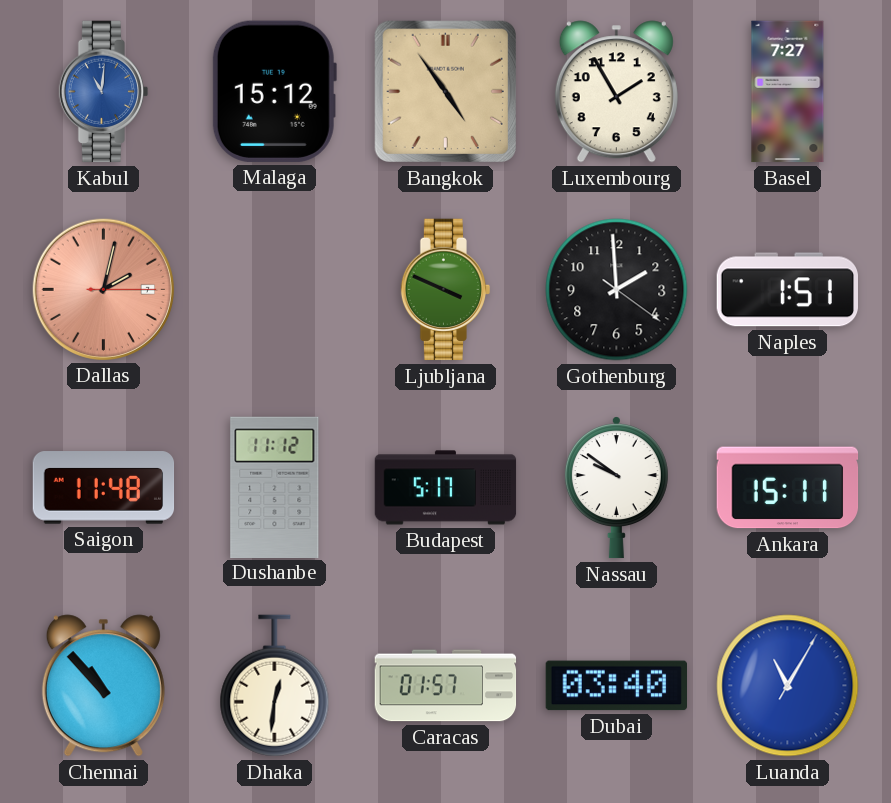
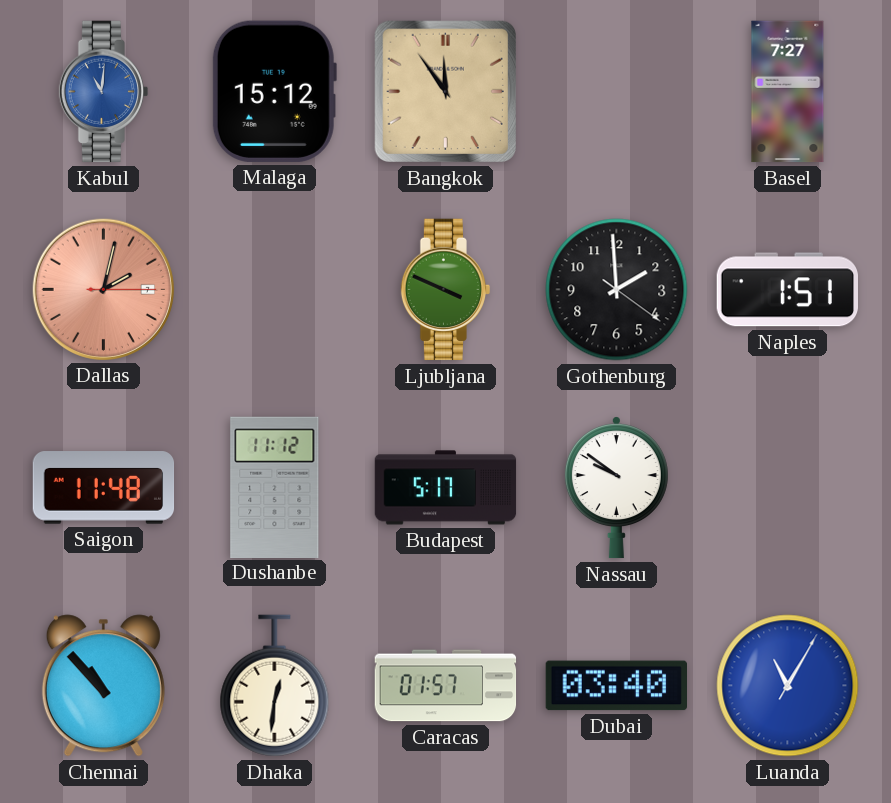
Bangkok: 4:54 -> 11:54
Luxembourg: 1:55 -> none
Ankara: 15:11 -> none
